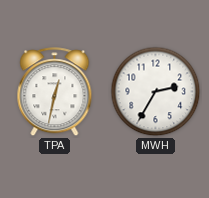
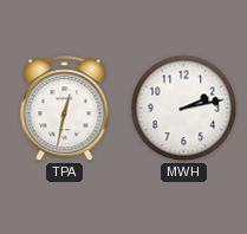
MWH: 2:35 -> 2:13
